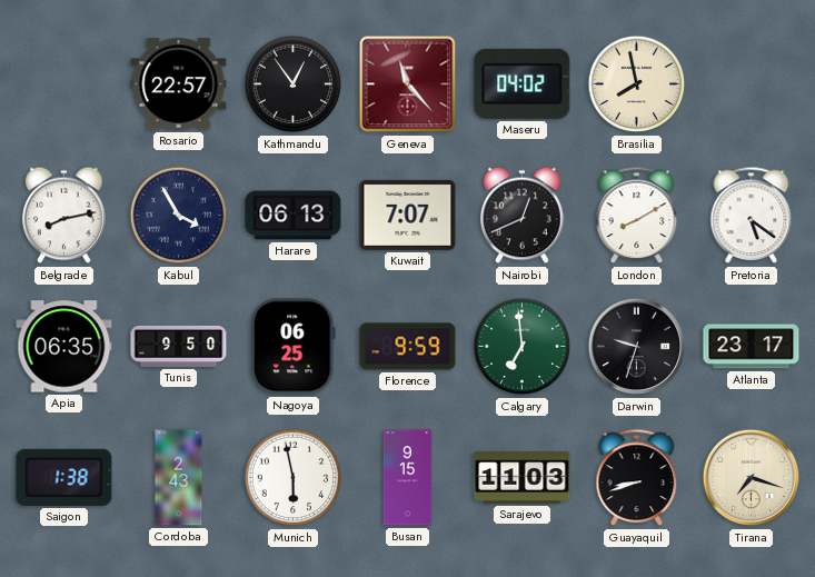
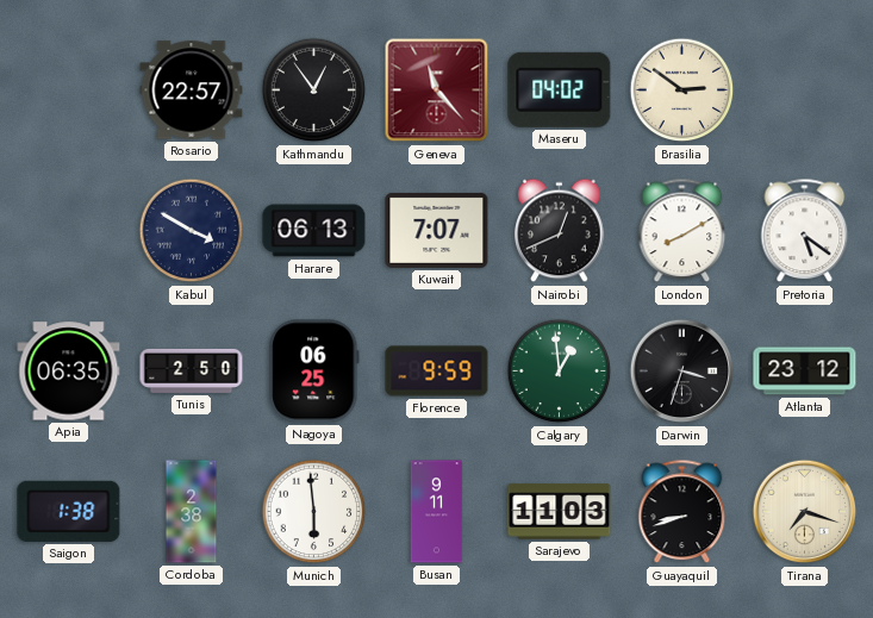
Brasilia: 7:58 -> 2:51
Belgrade: 8:13 -> none
Kabul: 3:55 -> 3:50
Tunis: 9:50 -> 2:50
Calgary: 6:59 -> 12:59
Darwin: 9:33 -> 3:33
Atlanta: 23:17 -> 23:12
Cordoba: 2:43 -> 2:38
Munich: 5:58 -> 5:59
Busan: 9:15 -> 9:11
